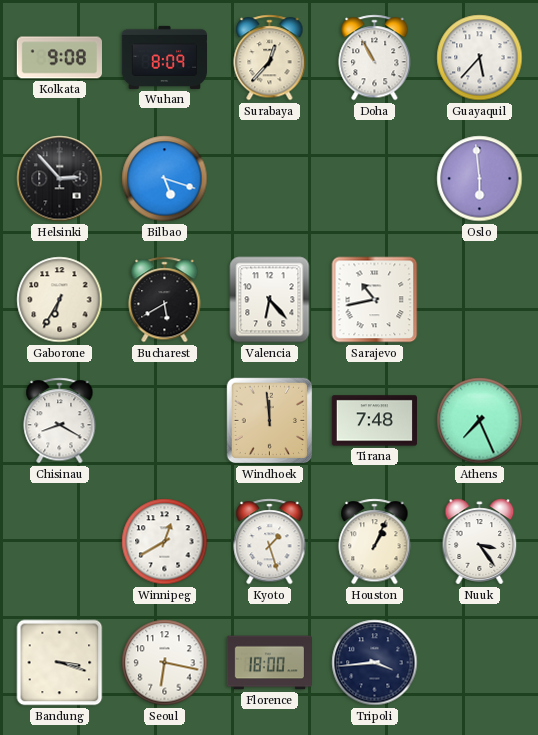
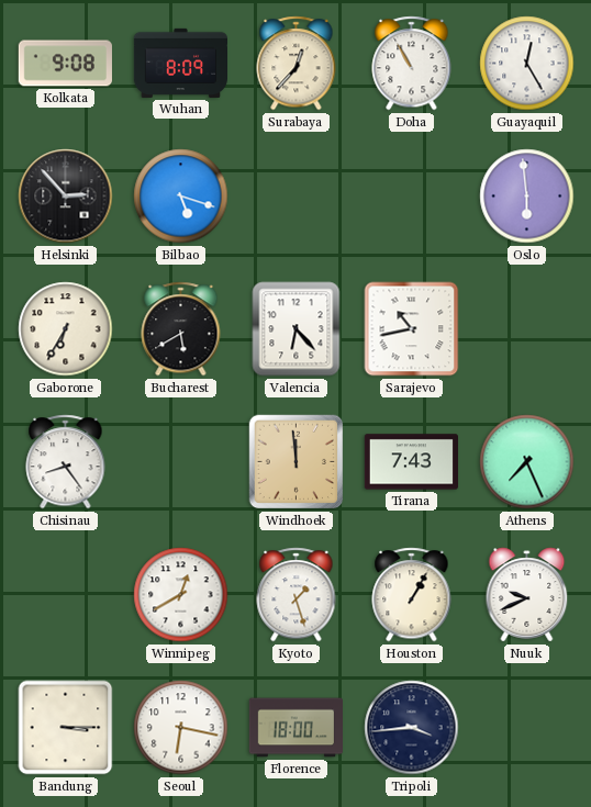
Guayaquil: 5:37 -> 12:25
Chisinau: 8:20 -> 8:24
Tirana: 7:48 -> 7:43
Houston: 1:04 -> 1:05
Nuuk: 3:24 -> 9:41
Bandung: 3:18 -> 3:15
